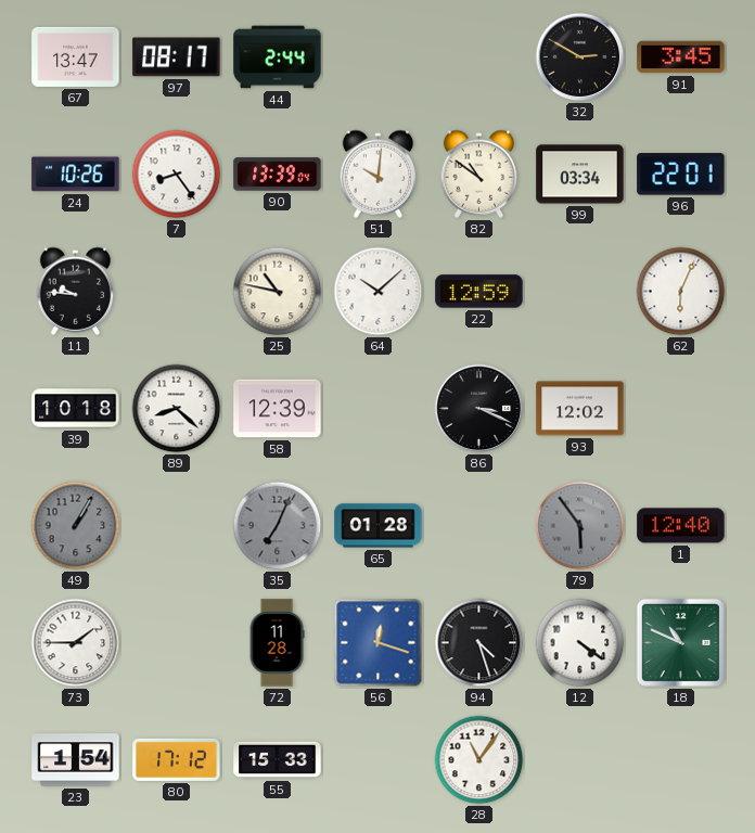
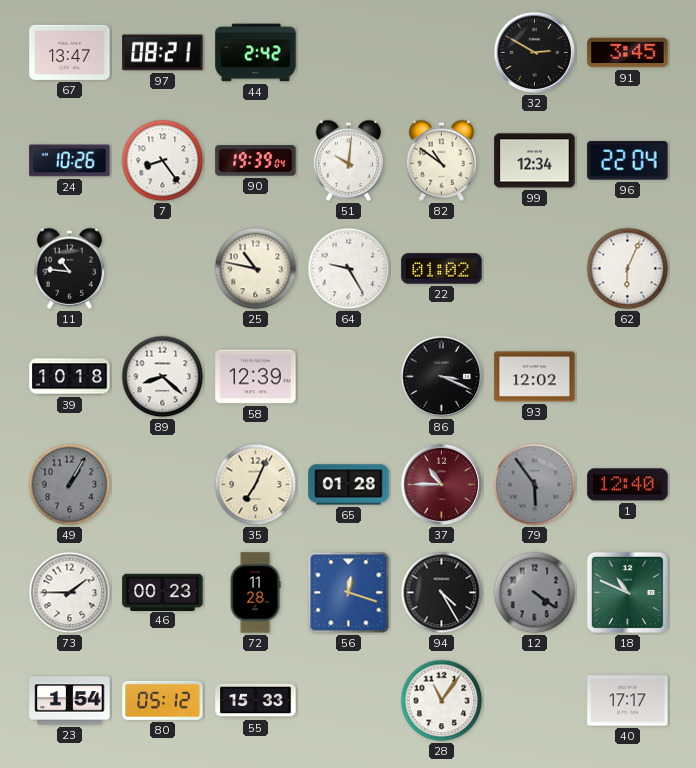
97: 08:17 -> 08:21
44: 2:44 -> 2:42
90: 13:39 -> 19:39
99: 03:34 -> 12:34
96: 22:01 -> 22:04
11: 9:46 -> 10:46
64: 10:08 -> 9:25
22: 12:59 -> 01:02
35 dial: grey -> cream
37: none -> 10:45
46: none -> 00:23
94: 4:27 -> 4:25
12 dial: white -> grey
80: 17:12 -> 05:12
40: none -> 17:17
